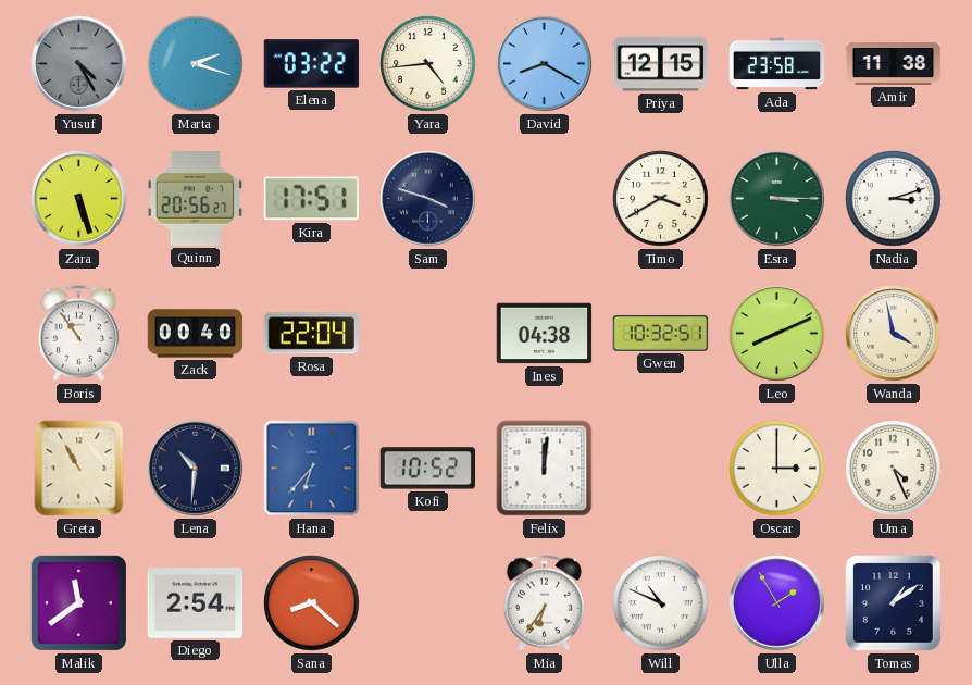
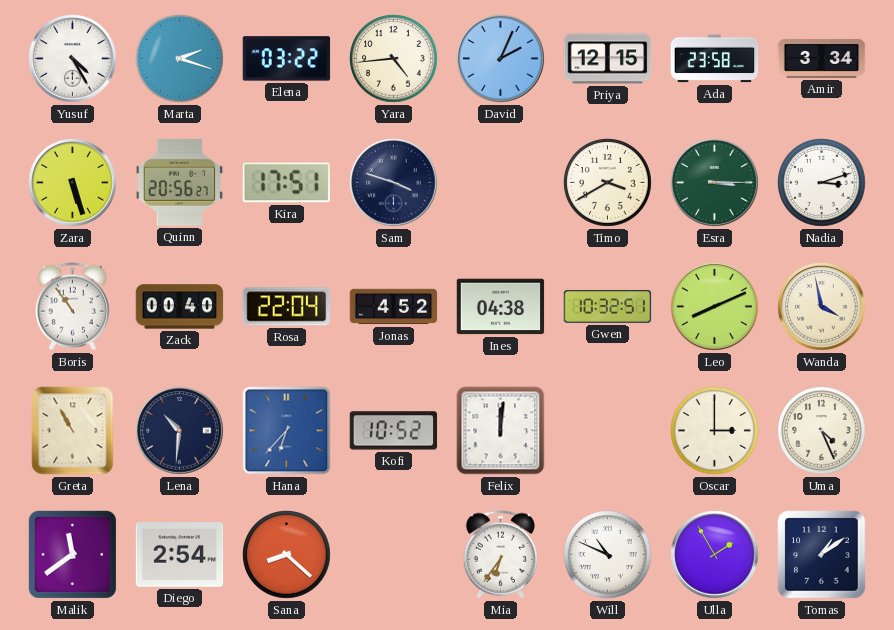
Yusuf dial: grey -> white
David: 8:20 -> 2:04
Amir: 11:38 -> 3:34
Jonas: none -> 4:52
